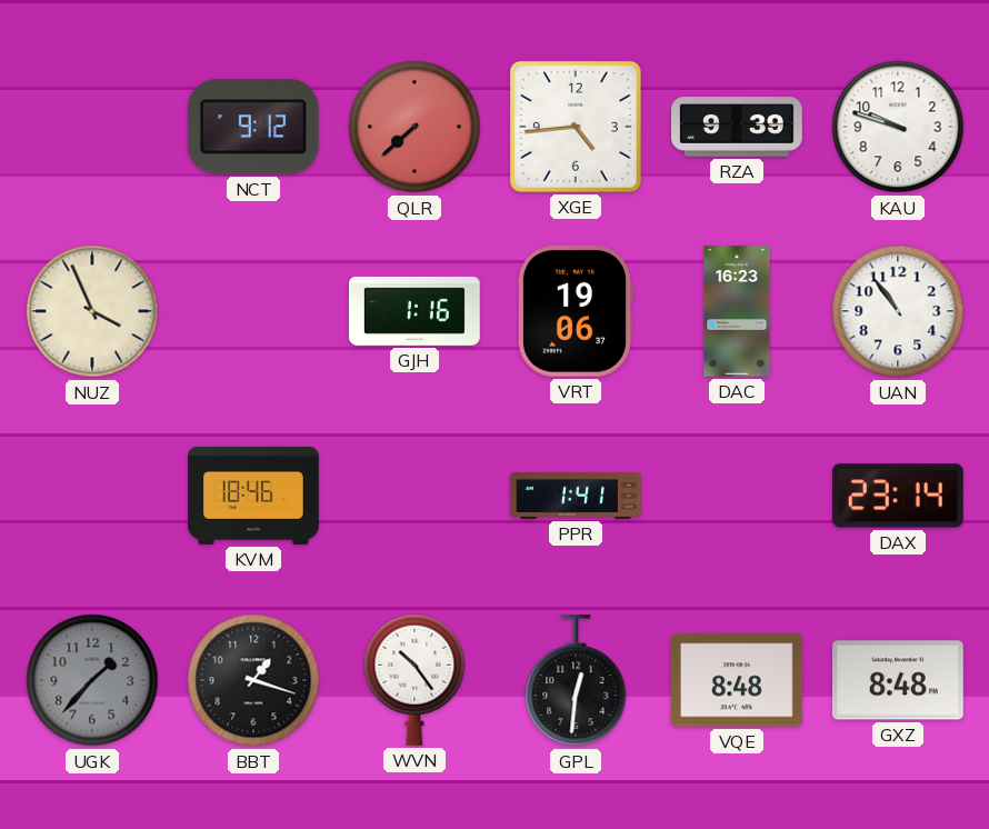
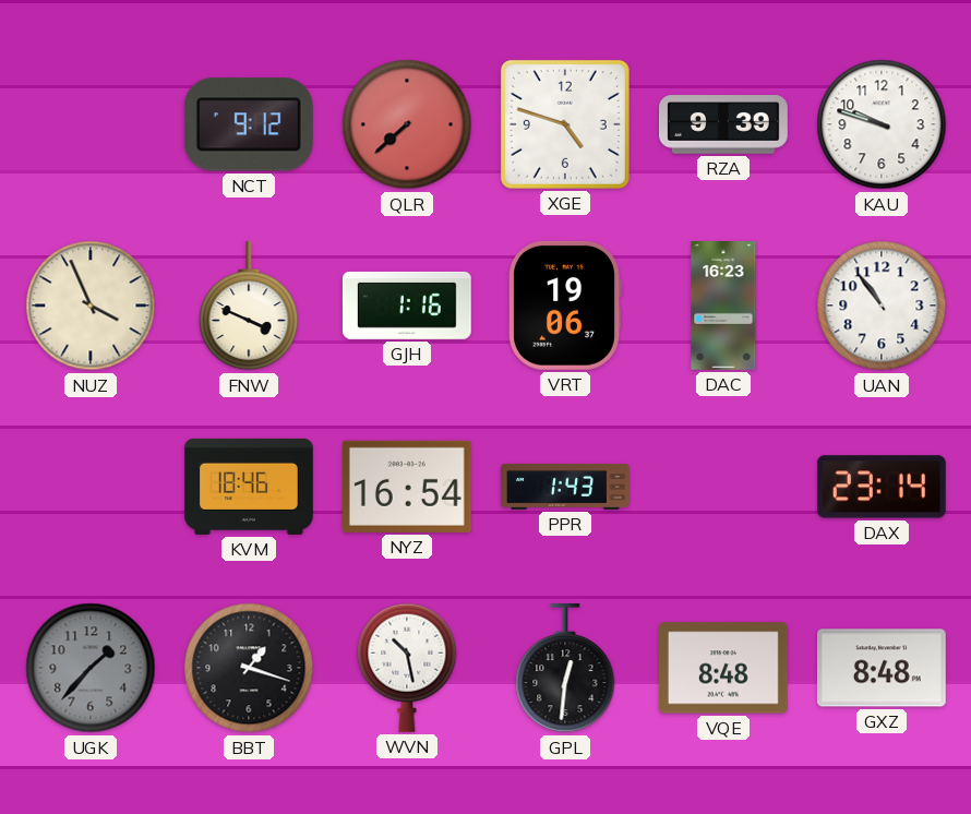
XGE: 4:44 -> 4:48
FNW: none -> 3:49
NYZ: none -> 16:54
PPR: 1:41 -> 1:43
WVN: 10:24 -> 10:28
